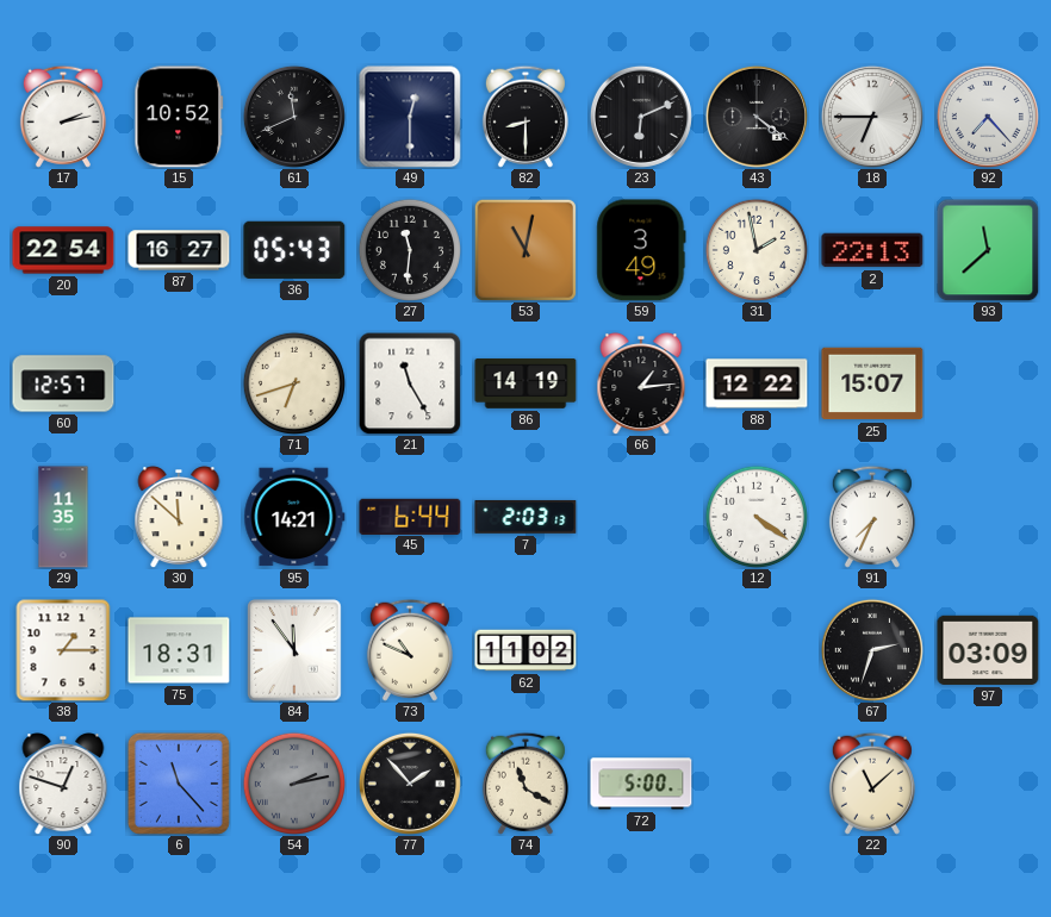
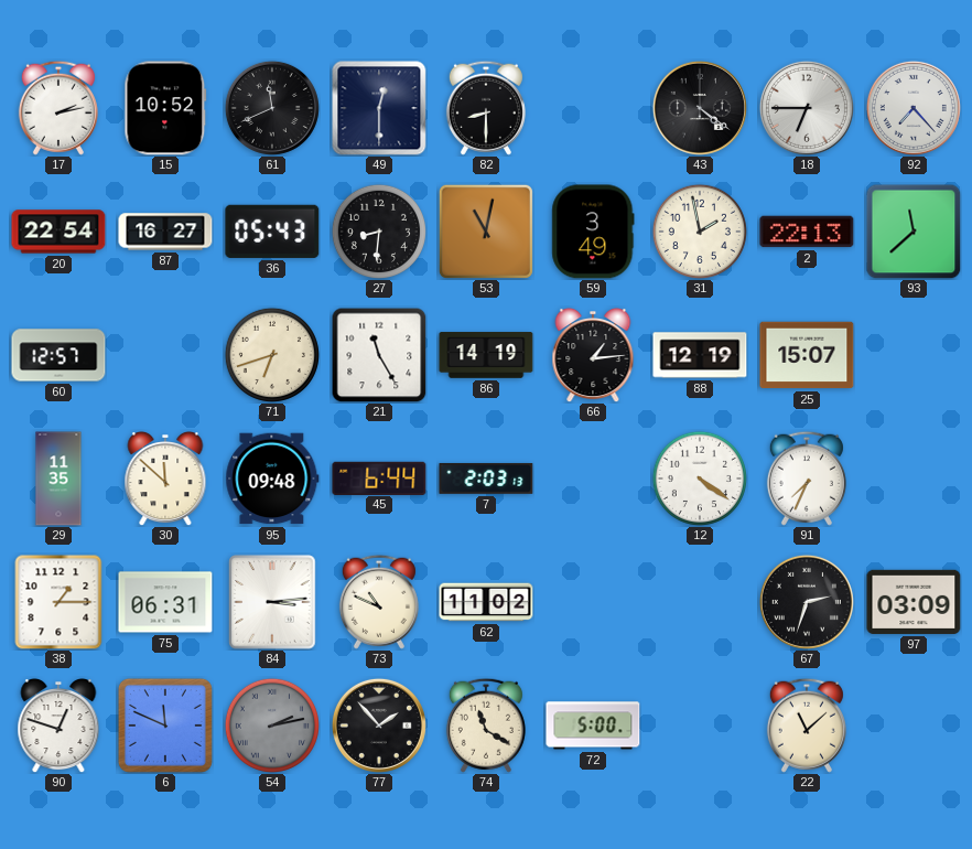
23: 6:11 -> none
27: 11:31 -> 8:31
88: 12:22 -> 12:19
95: 14:21 -> 09:48
75: 18:31 -> 06:31
84: 11:54 -> 3:14
6: 11:23 -> 11:49
